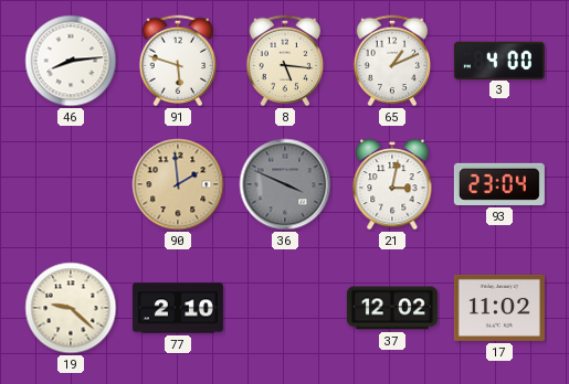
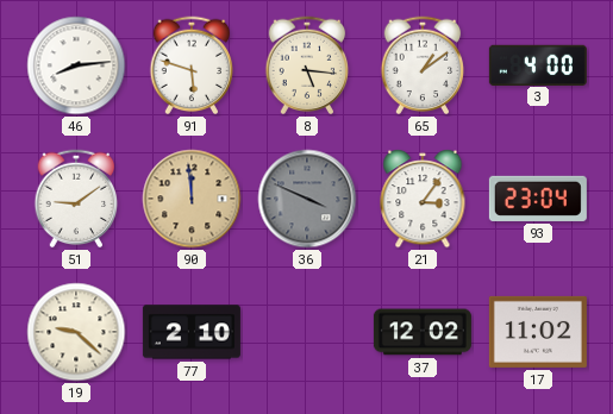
65: 1:11 -> 1:09
51: none -> 9:09
90: 1:59 -> 11:59
21: 3:02 -> 3:06
